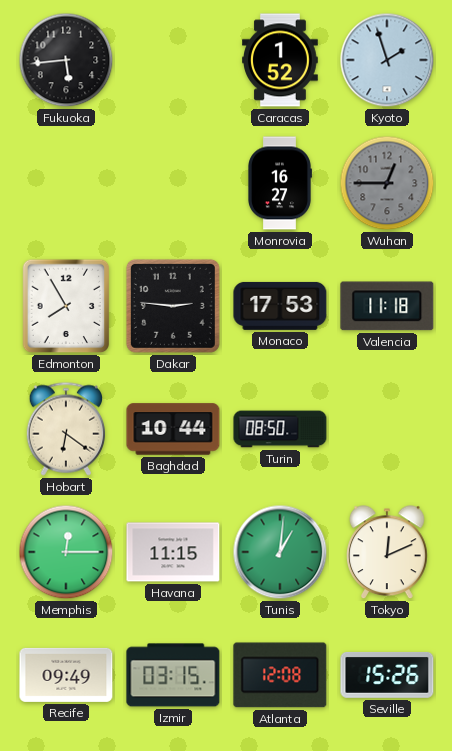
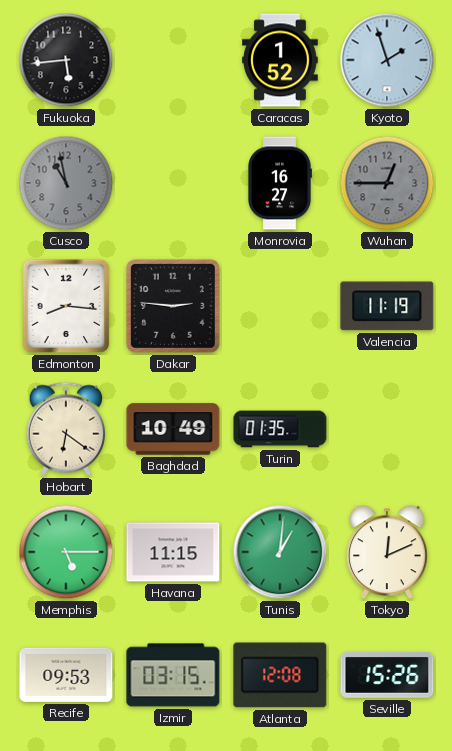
Cusco: none -> 10:58
Edmonton: 7:55 -> 8:16
Monaco: 17:53 -> none
Valencia: 11:18 -> 11:19
Baghdad: 10:44 -> 10:49
Turin: 08:50 -> 01:35
Memphis: 12:15 -> 5:15
Recife: 09:49 -> 09:53
